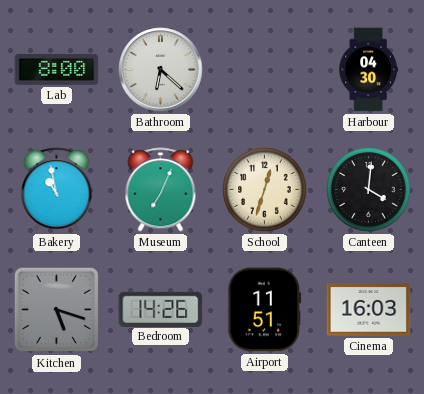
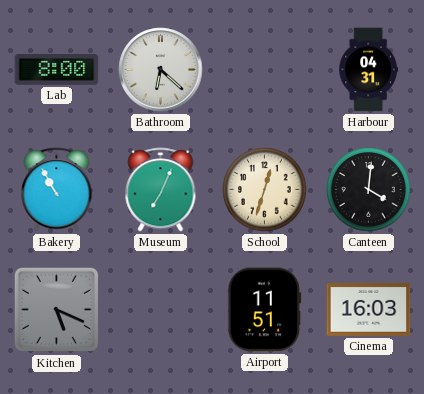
Harbour: 04:30 -> 04:31
Bakery: 10:58 -> 10:55
Kitchen: 5:18 -> 5:19
Bedroom: 14:26 -> none
